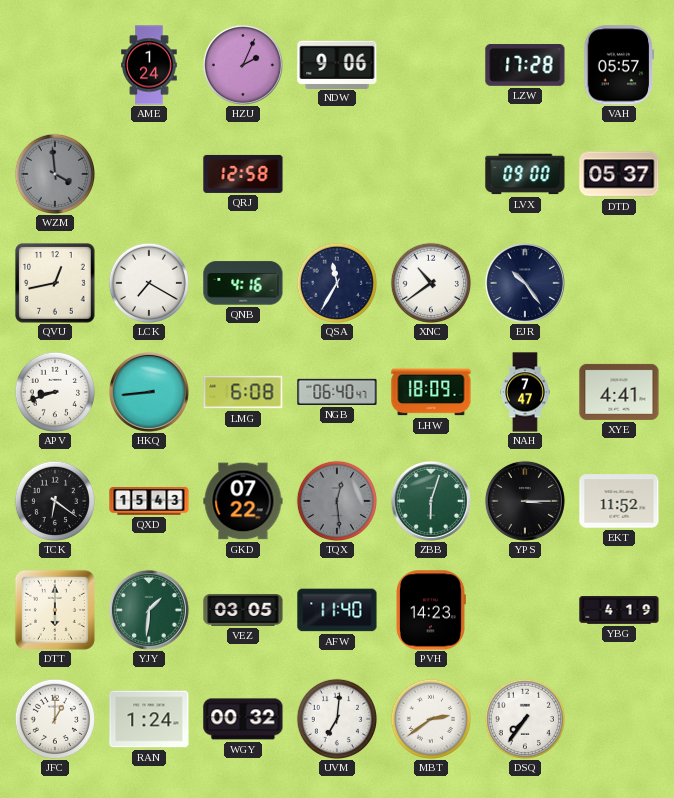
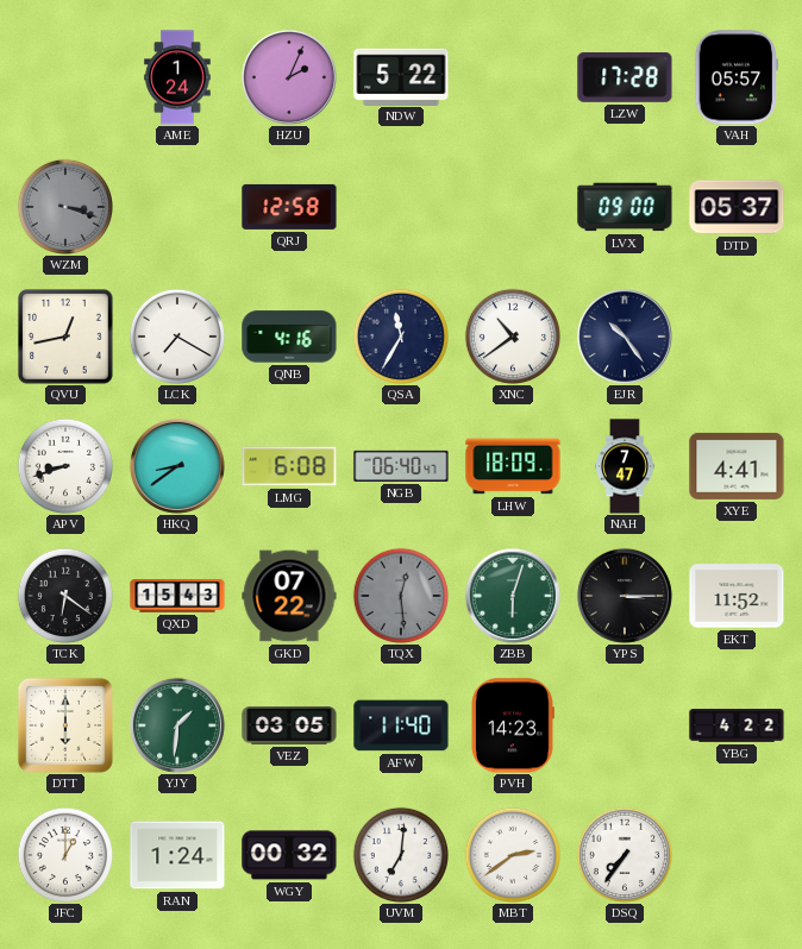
NDW: 9:06 -> 5:22
WZM: 3:59 -> 3:18
HKQ: 8:44 -> 8:39
YBG: 4:19 -> 4:22
